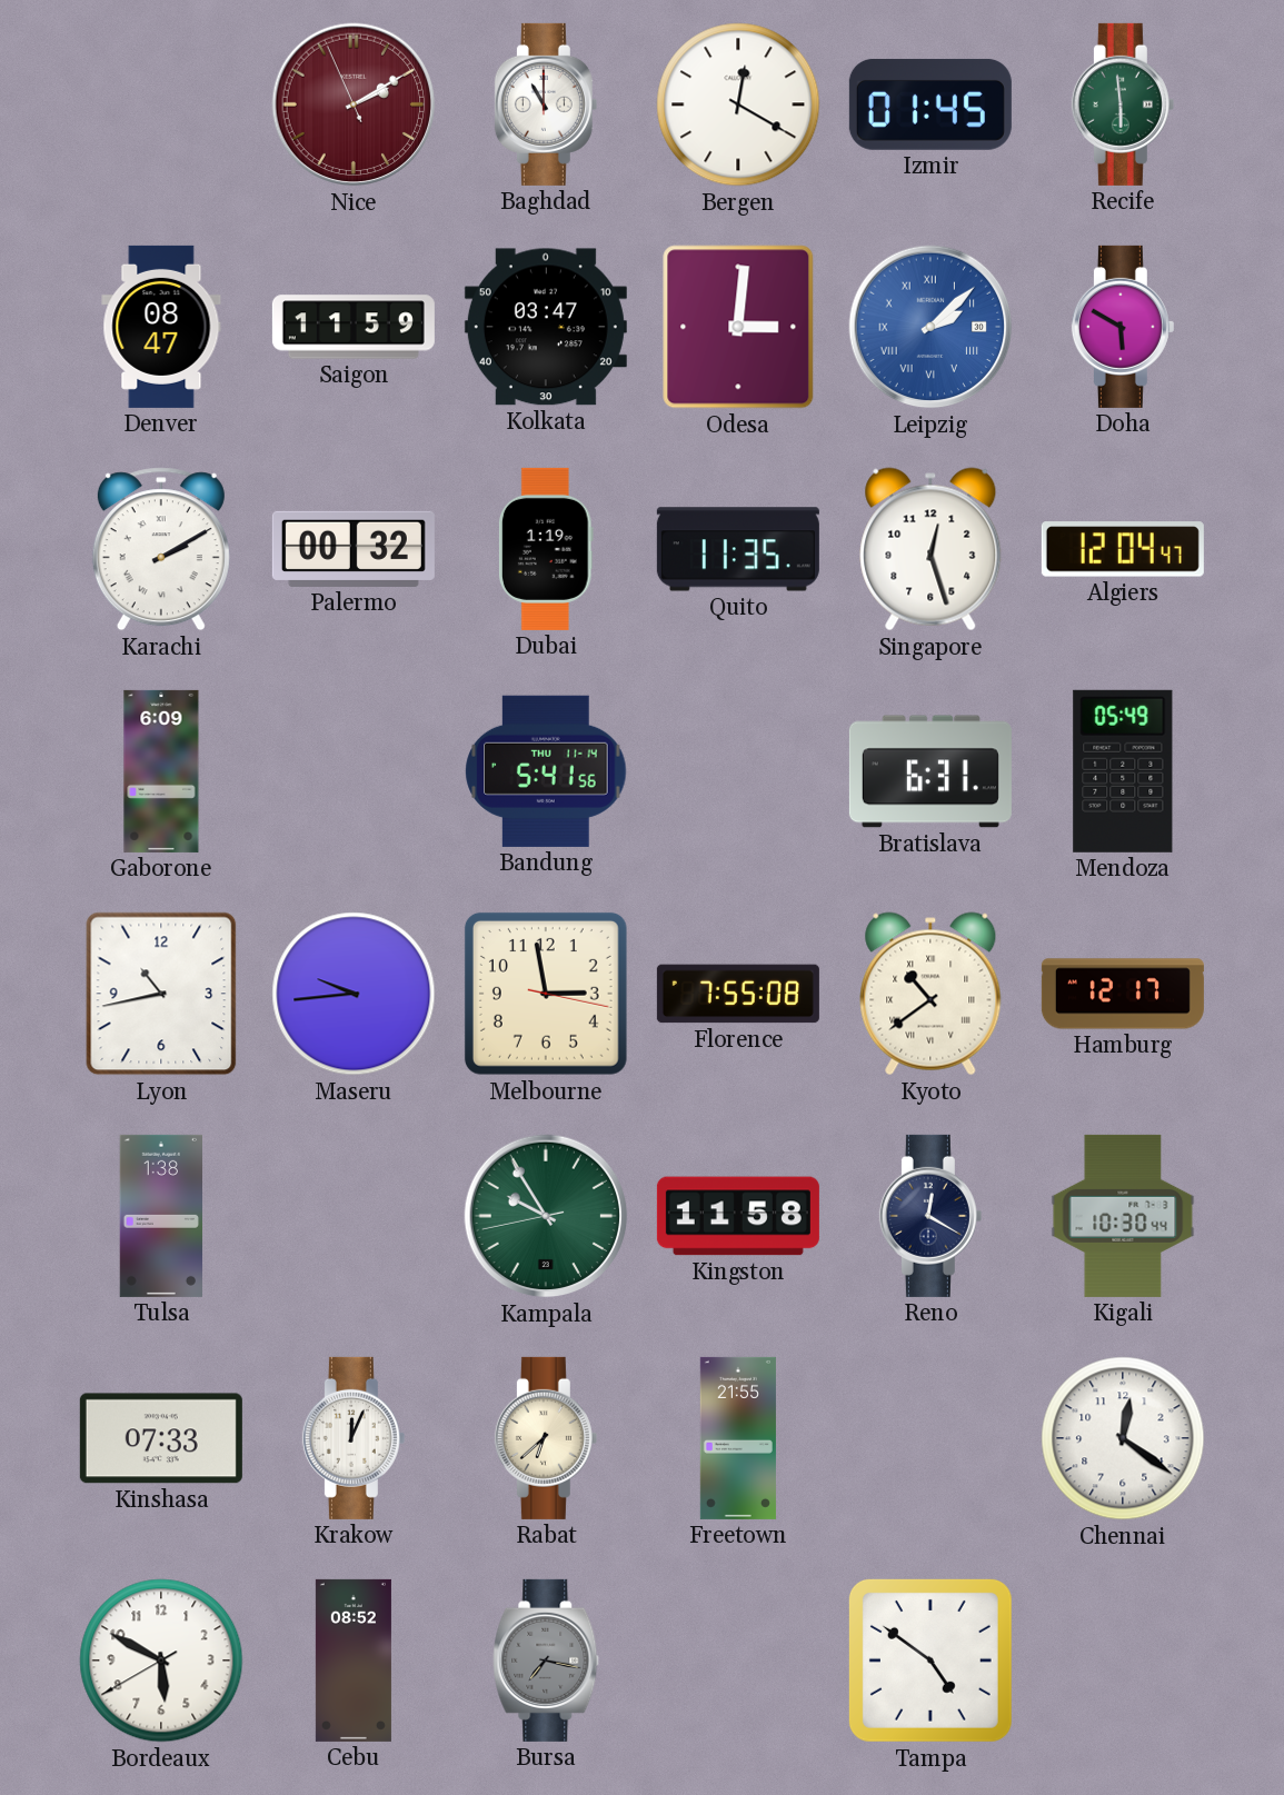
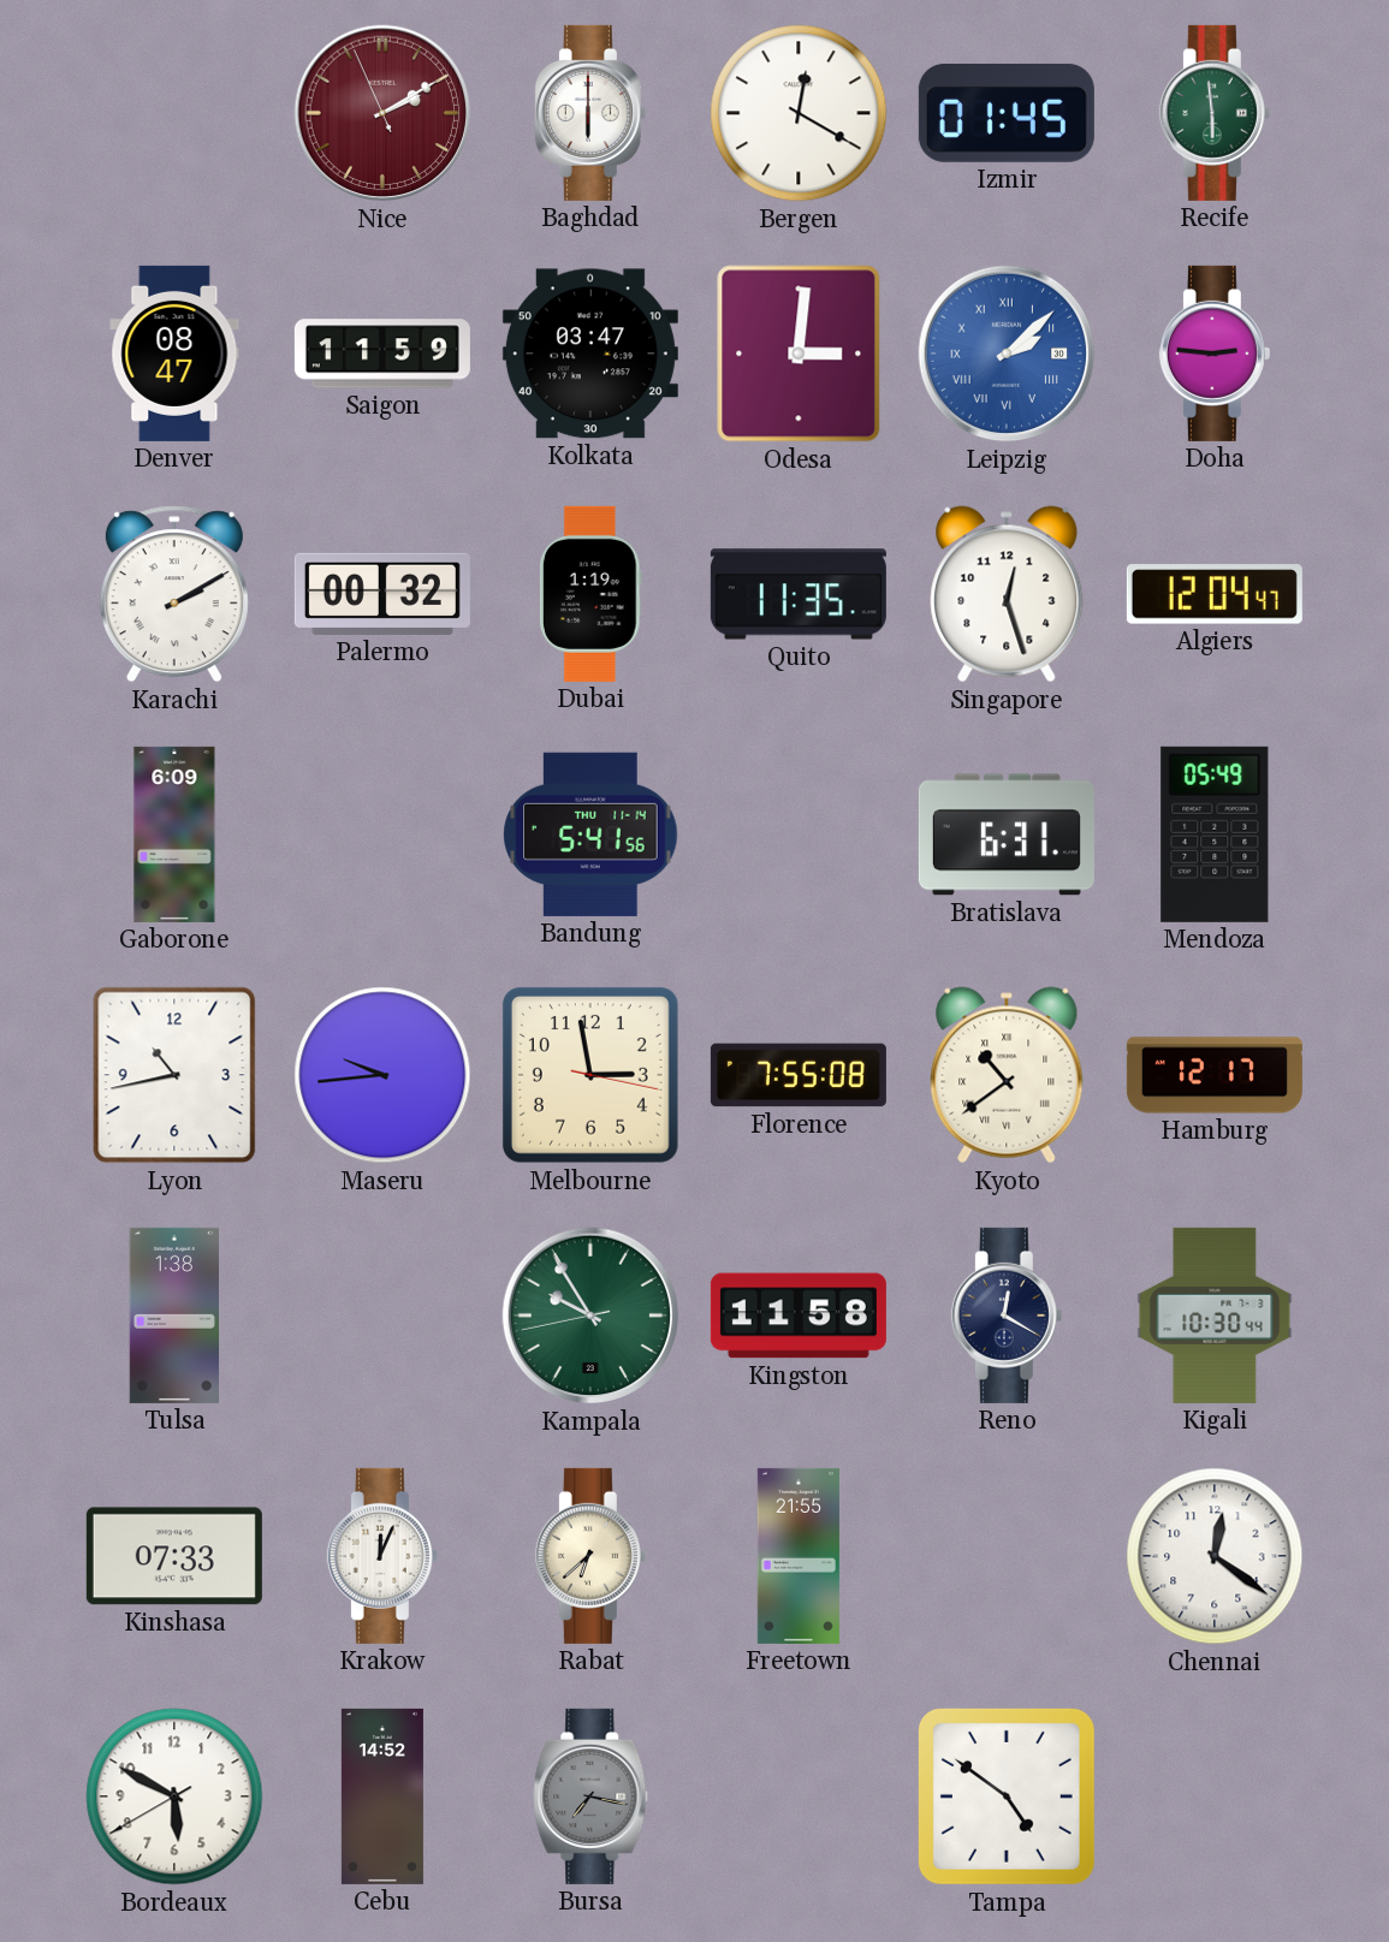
Baghdad: 11:00 -> 6:00
Doha: 5:50 -> 2:46
Cebu: 08:52 -> 14:52
